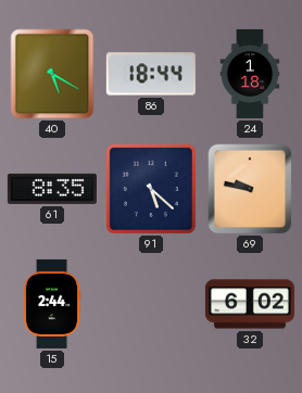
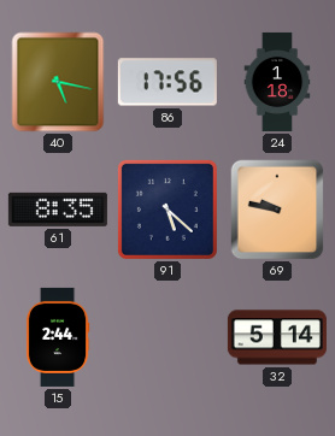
40: 5:20 -> 5:17
86: 18:44 -> 17:56
32: 6:02 -> 5:14
